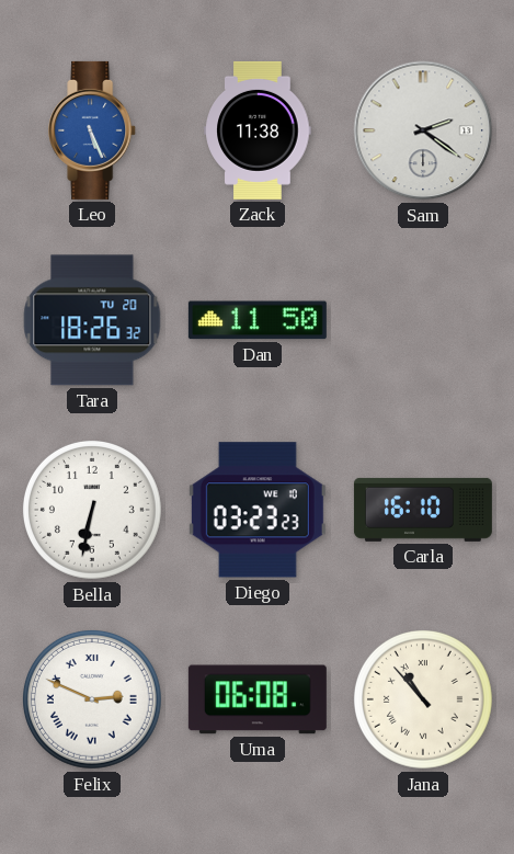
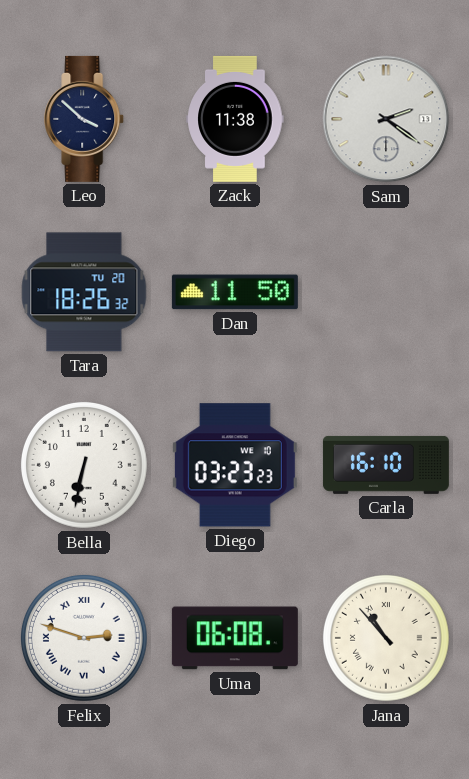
Leo: 5:26 -> 3:52
Leo dial: blue -> navy
Felix: 2:49 -> 2:48
